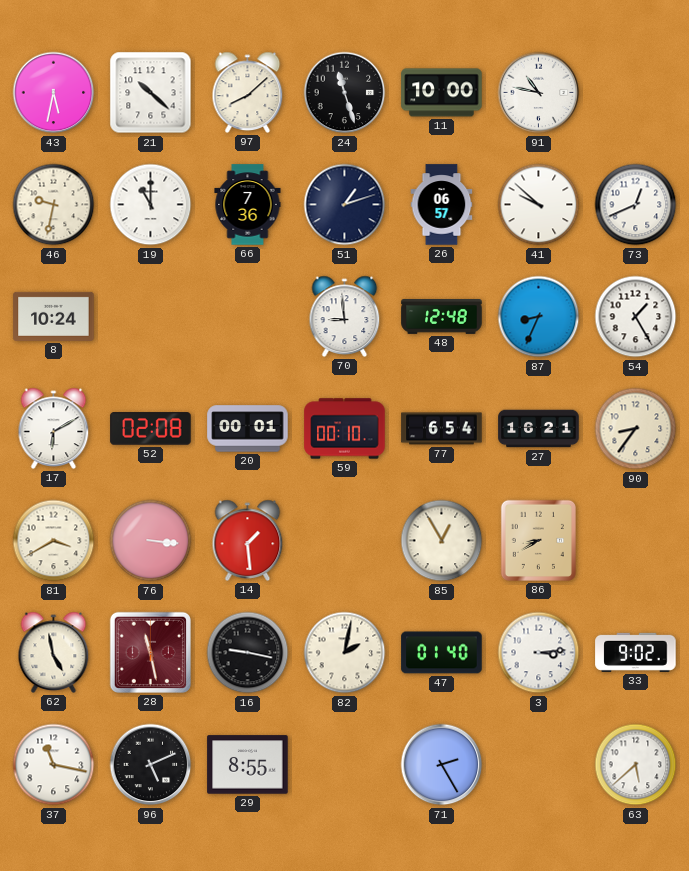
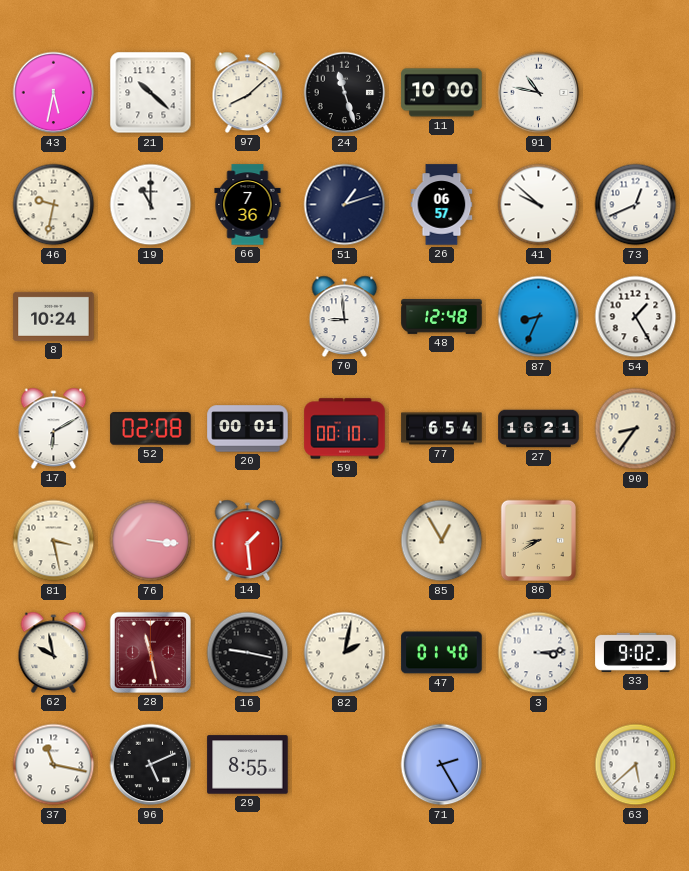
81: 3:40 -> 3:28
62: 4:58 -> 9:58
